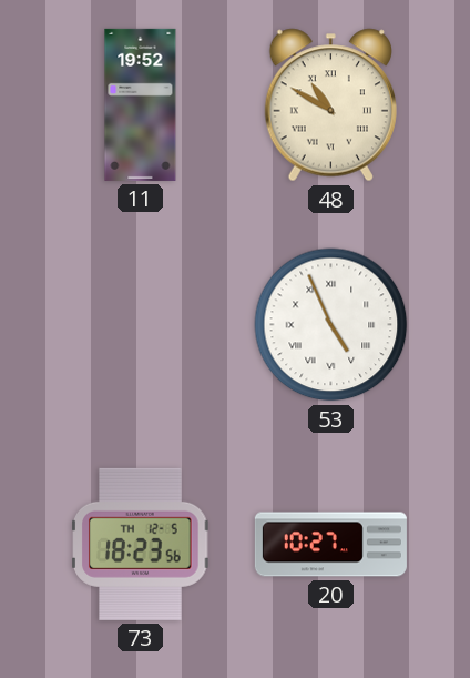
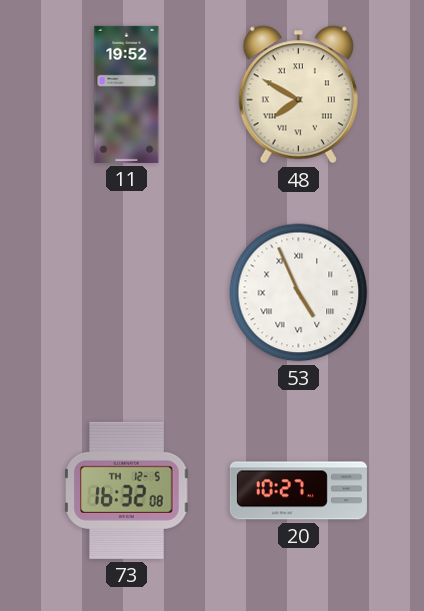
48: 10:50 -> 7:50
73: 18:23 -> 16:32
